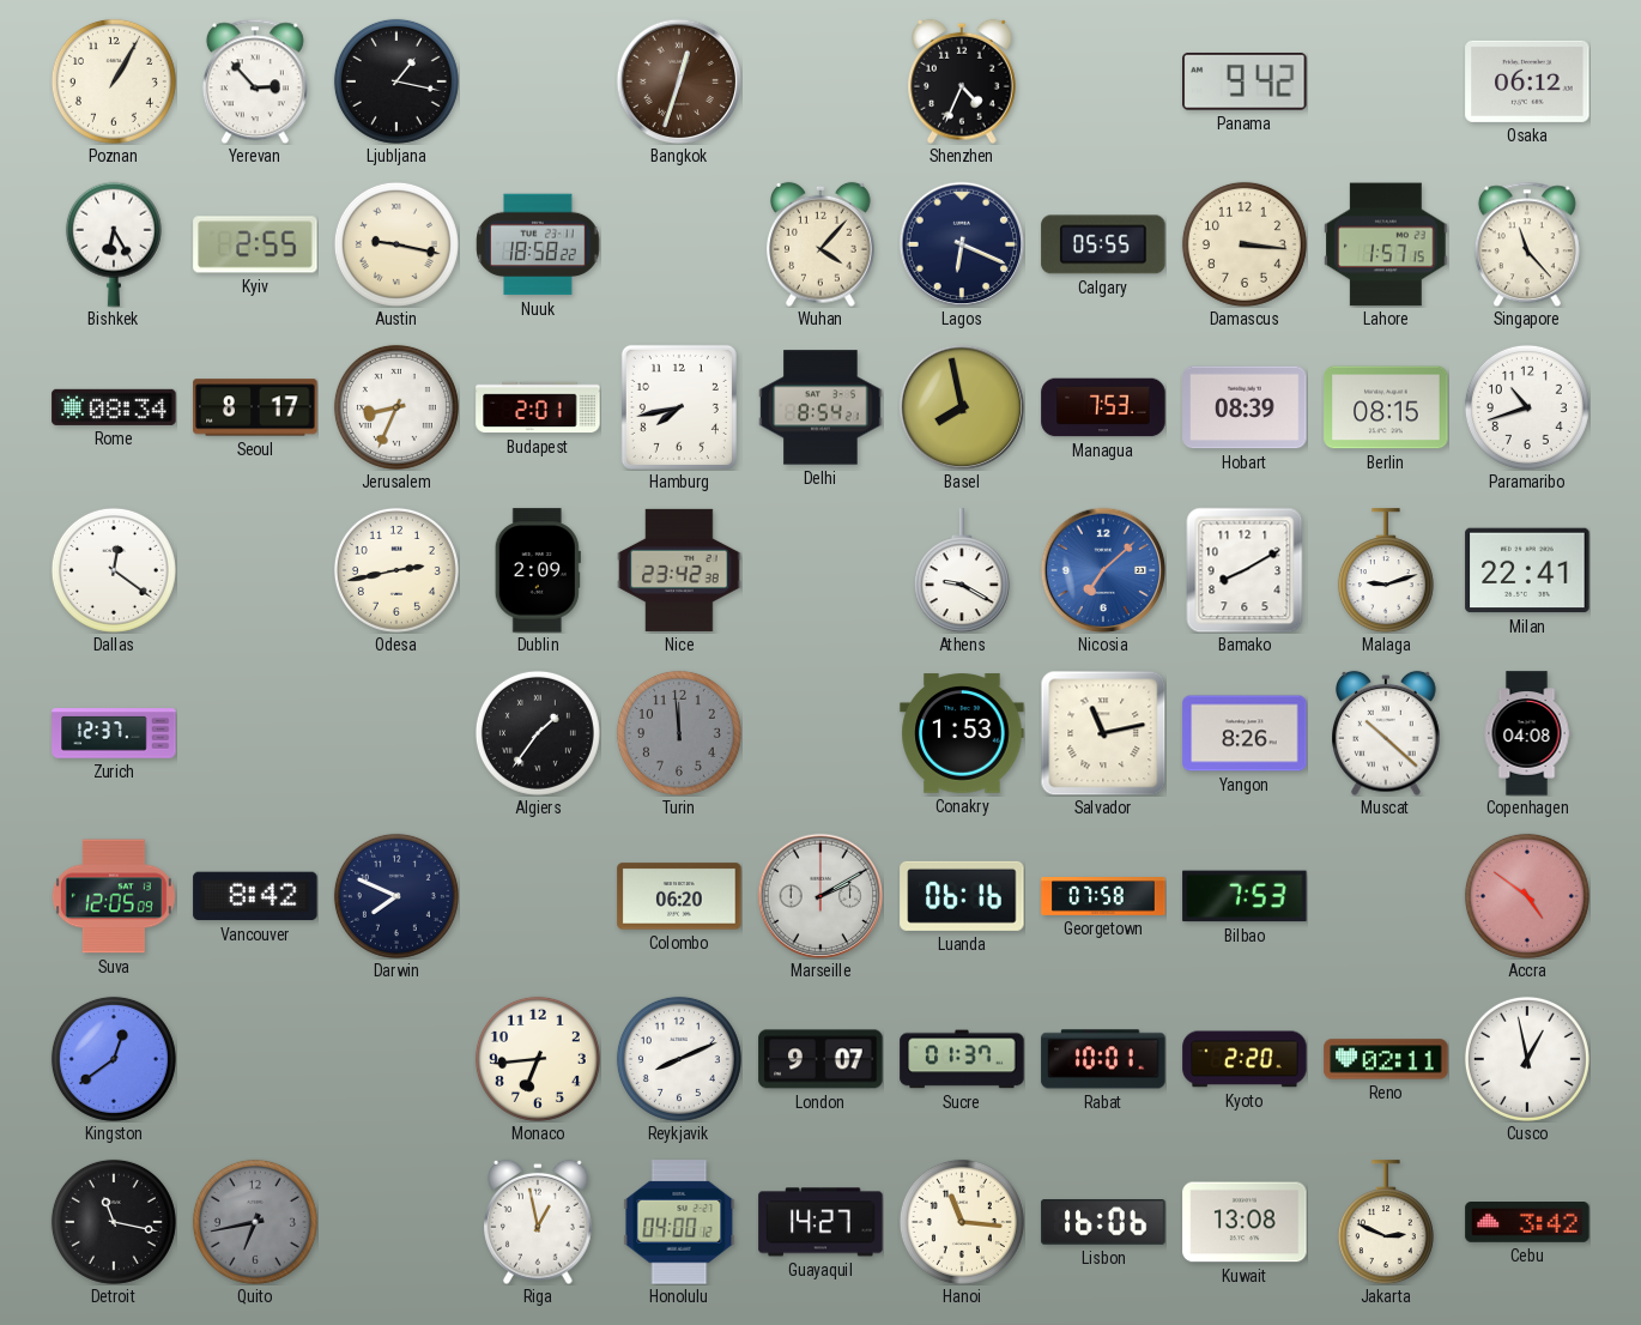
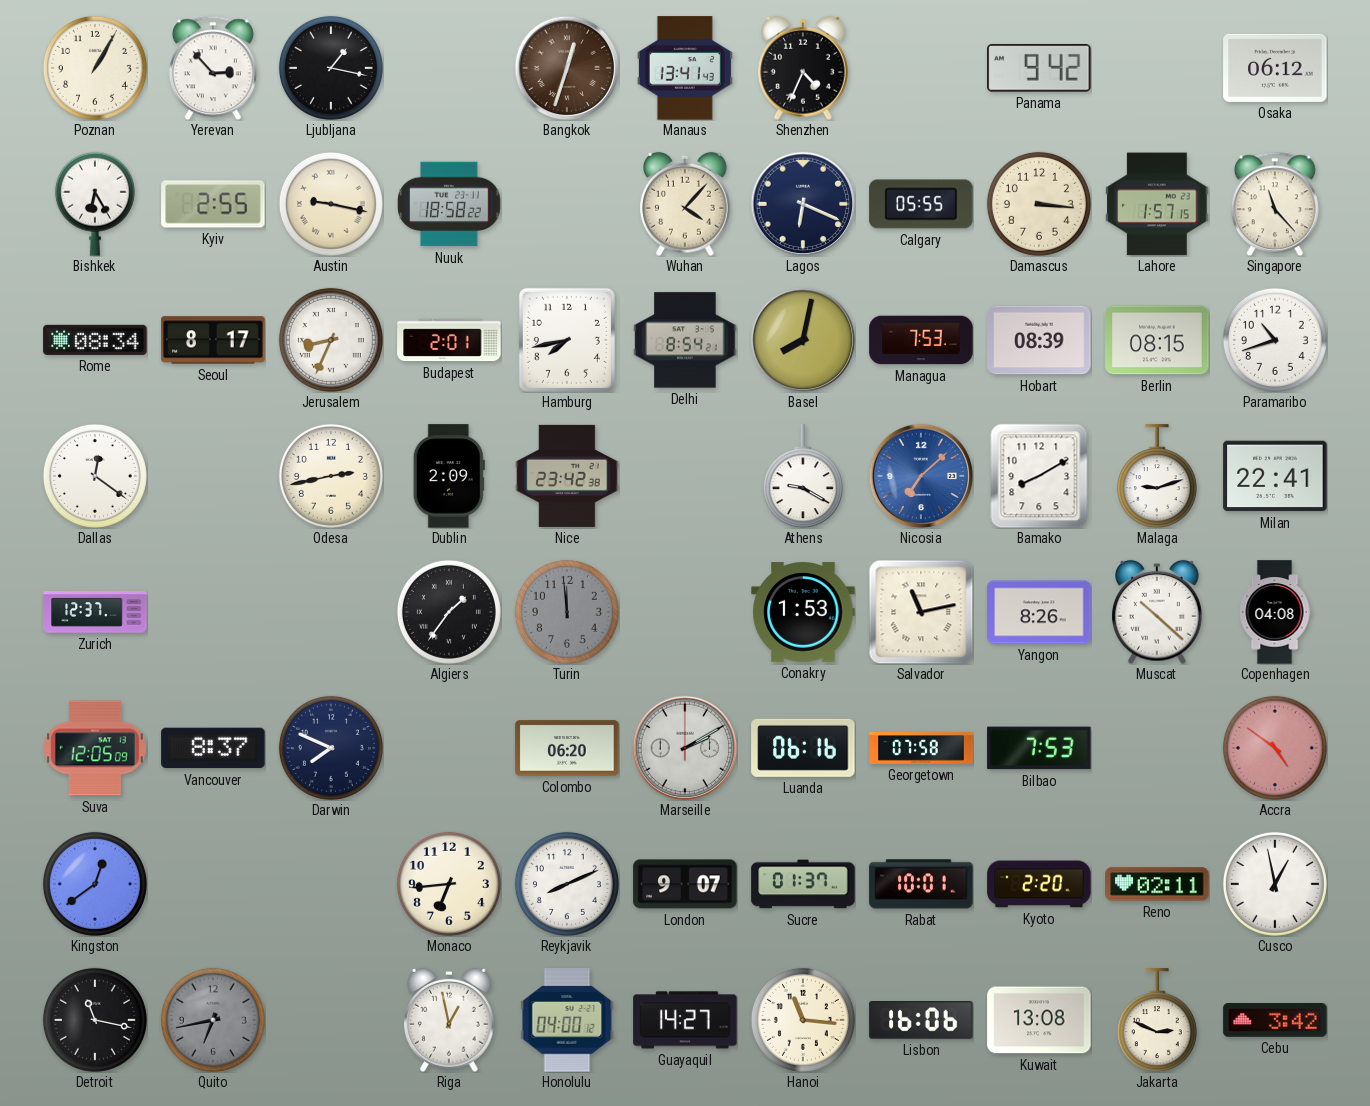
Manaus: none -> 13:41
Basel: 7:58 -> 8:02
Vancouver: 8:42 -> 8:37
